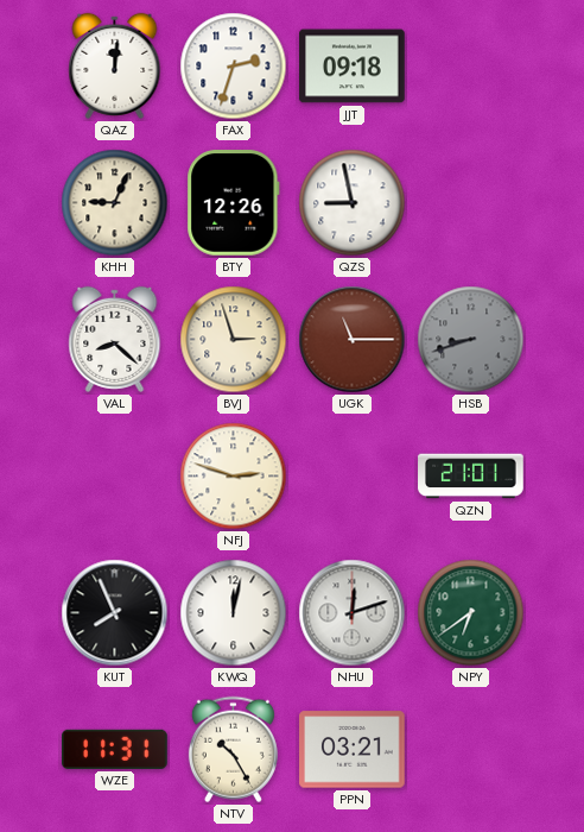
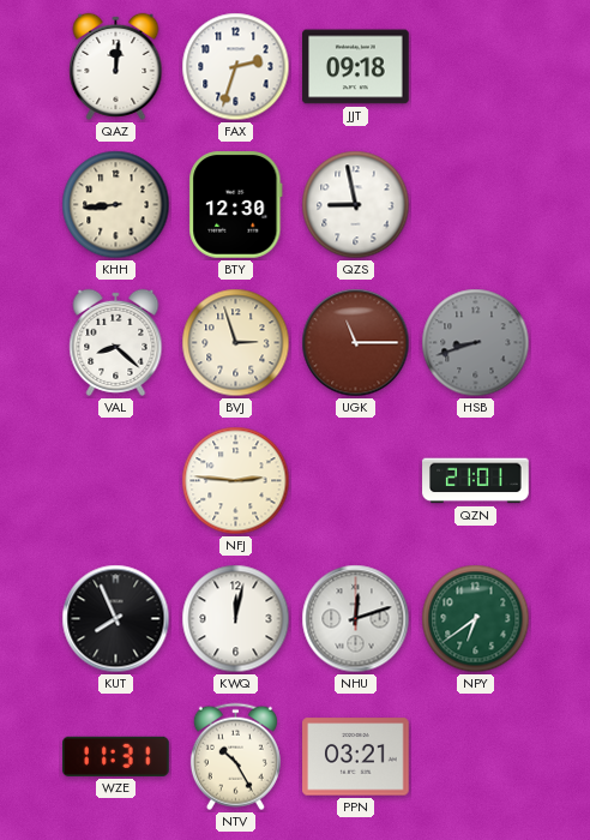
KHH: 9:04 -> 8:44
BTY: 12:26 -> 12:30
NFJ: 2:48 -> 2:46
